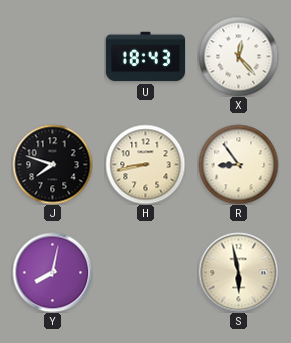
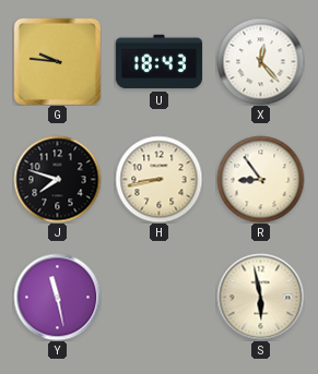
G: none -> 9:46
Y: 8:02 -> 11:28
